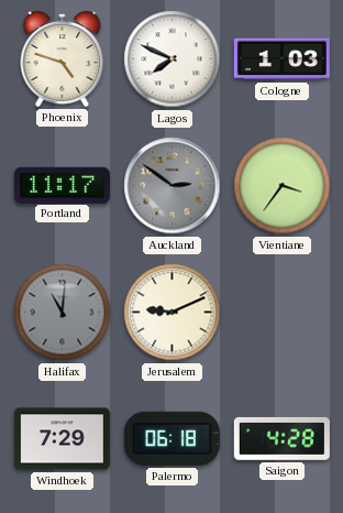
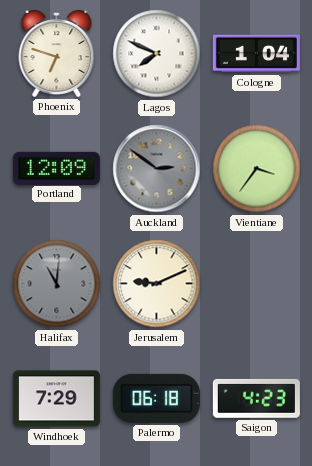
Phoenix: 4:48 -> 6:48
Cologne: 1:03 -> 1:04
Portland: 11:17 -> 12:09
Saigon: 4:28 -> 4:23
